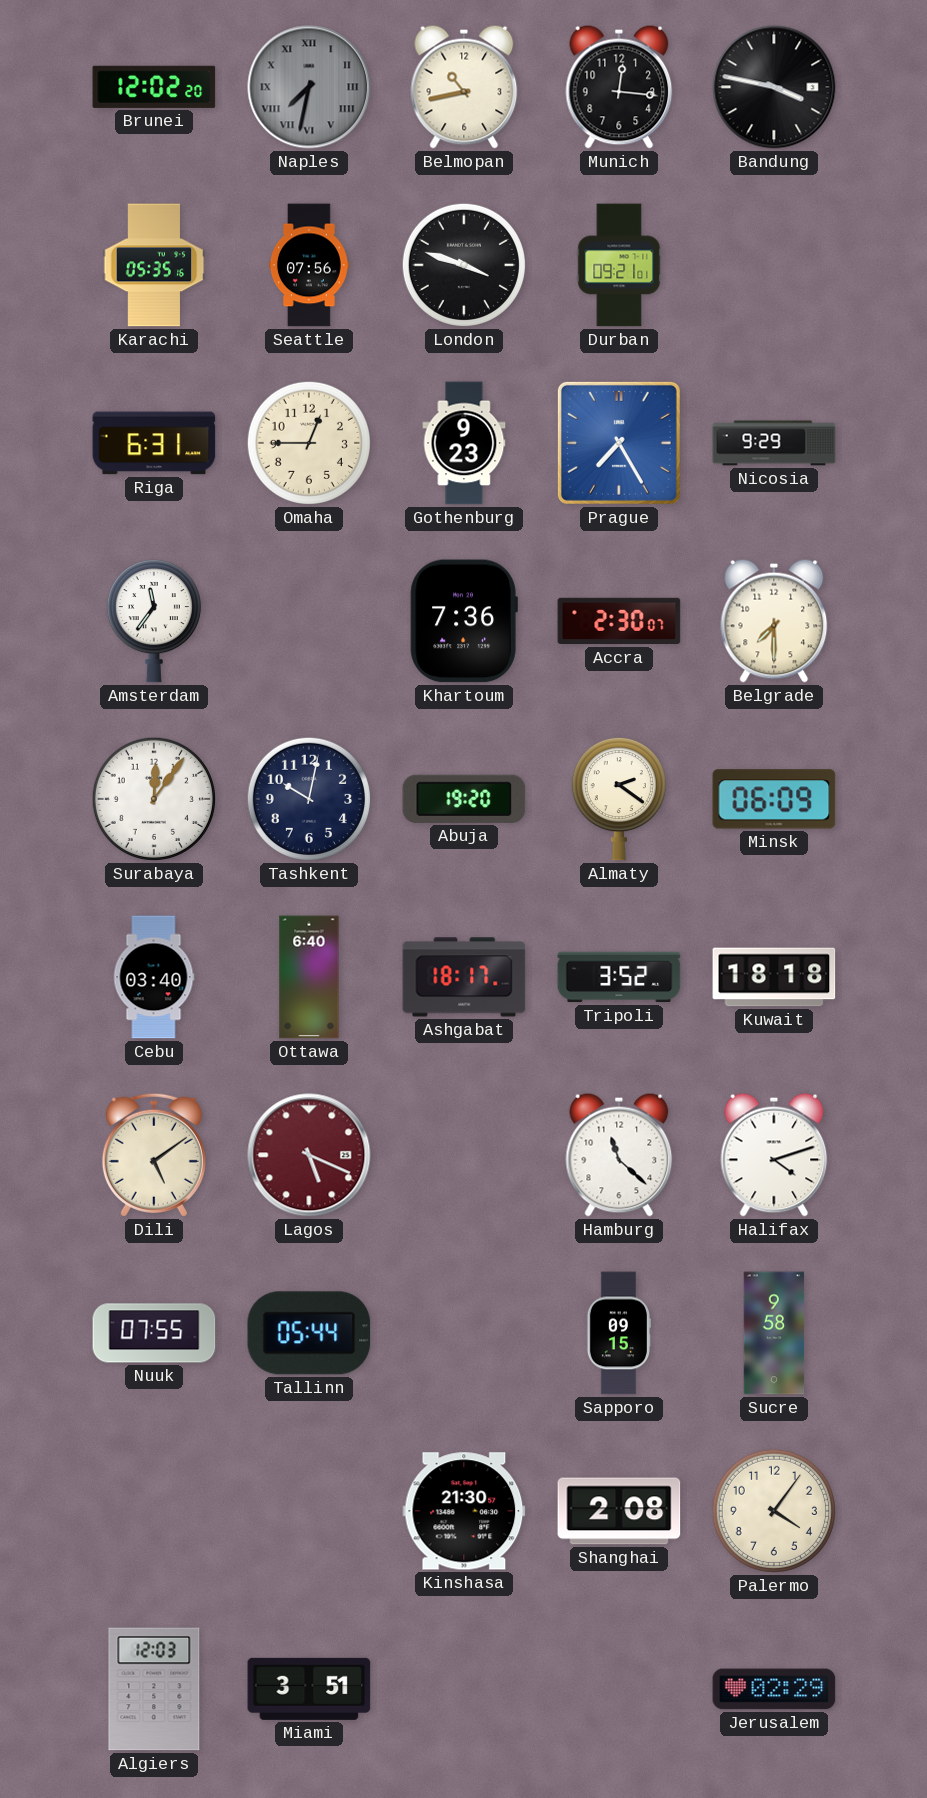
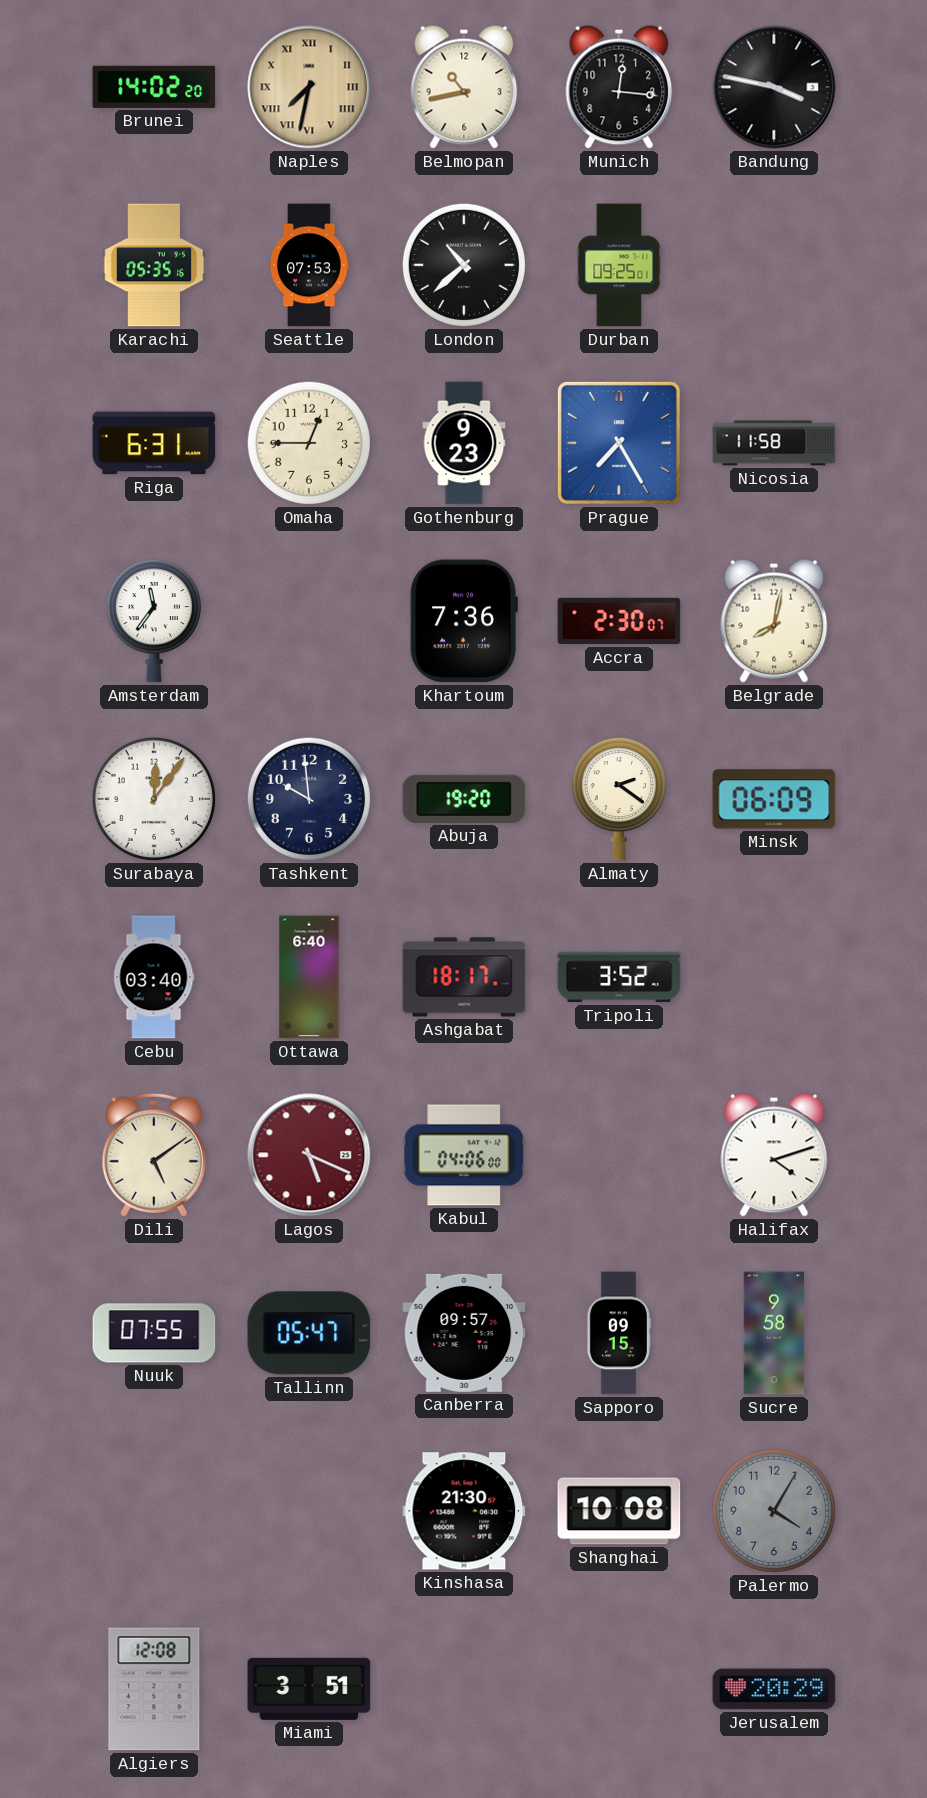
Brunei: 12:02 -> 14:02
Naples dial: grey -> champagne
Seattle: 07:56 -> 07:53
London: 3:48 -> 10:38
Durban: 09:21 -> 09:25
Nicosia: 9:29 -> 11:58
Belgrade: 7:30 -> 8:02
Tashkent: 10:02 -> 9:59
Kuwait: 18:18 -> none
Kabul: none -> 04:06
Hamburg: 11:22 -> none
Tallinn: 05:44 -> 05:47
Canberra: none -> 09:57
Shanghai: 2:08 -> 10:08
Palermo: 4:06 -> 4:05
Palermo dial: cream -> grey
Algiers: 12:03 -> 12:08
Jerusalem: 02:29 -> 20:29
